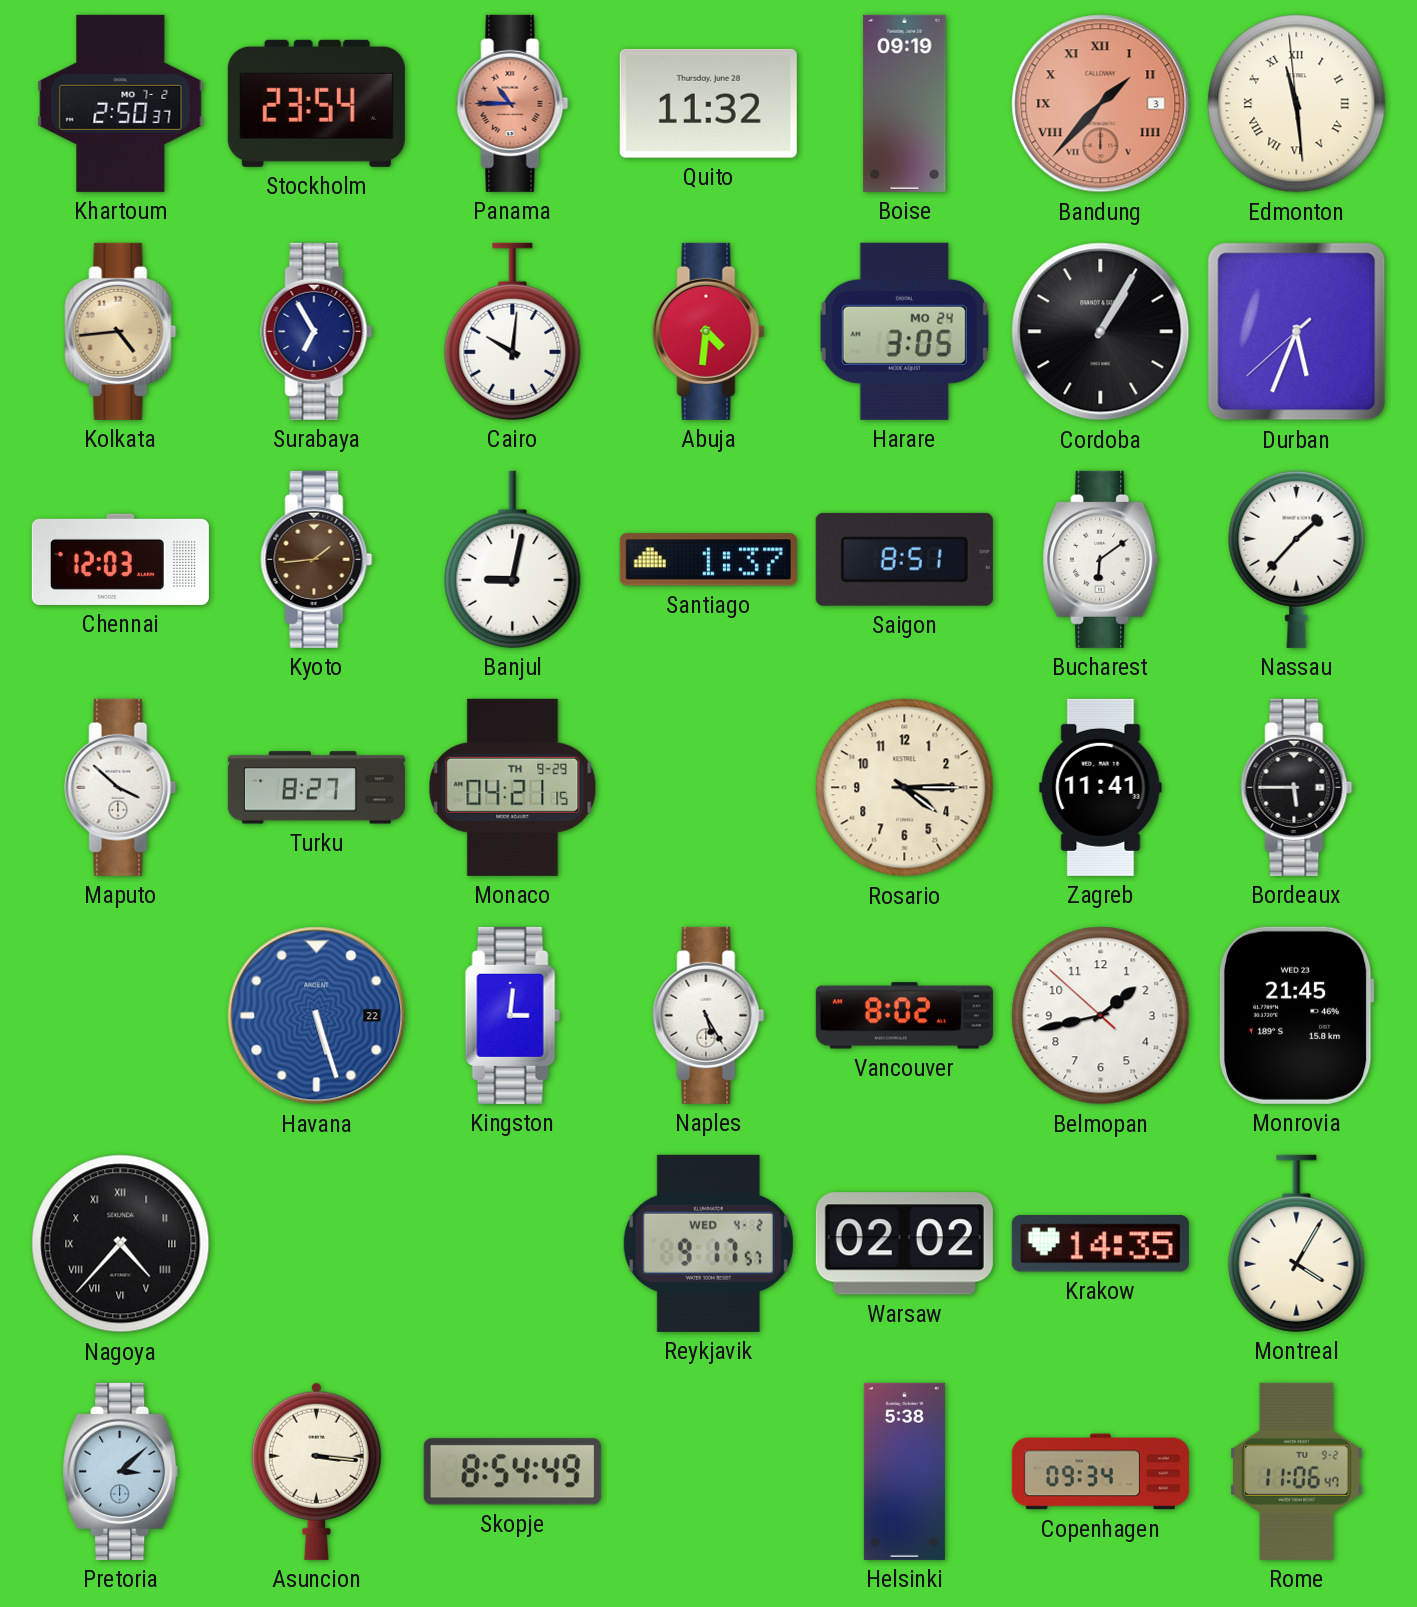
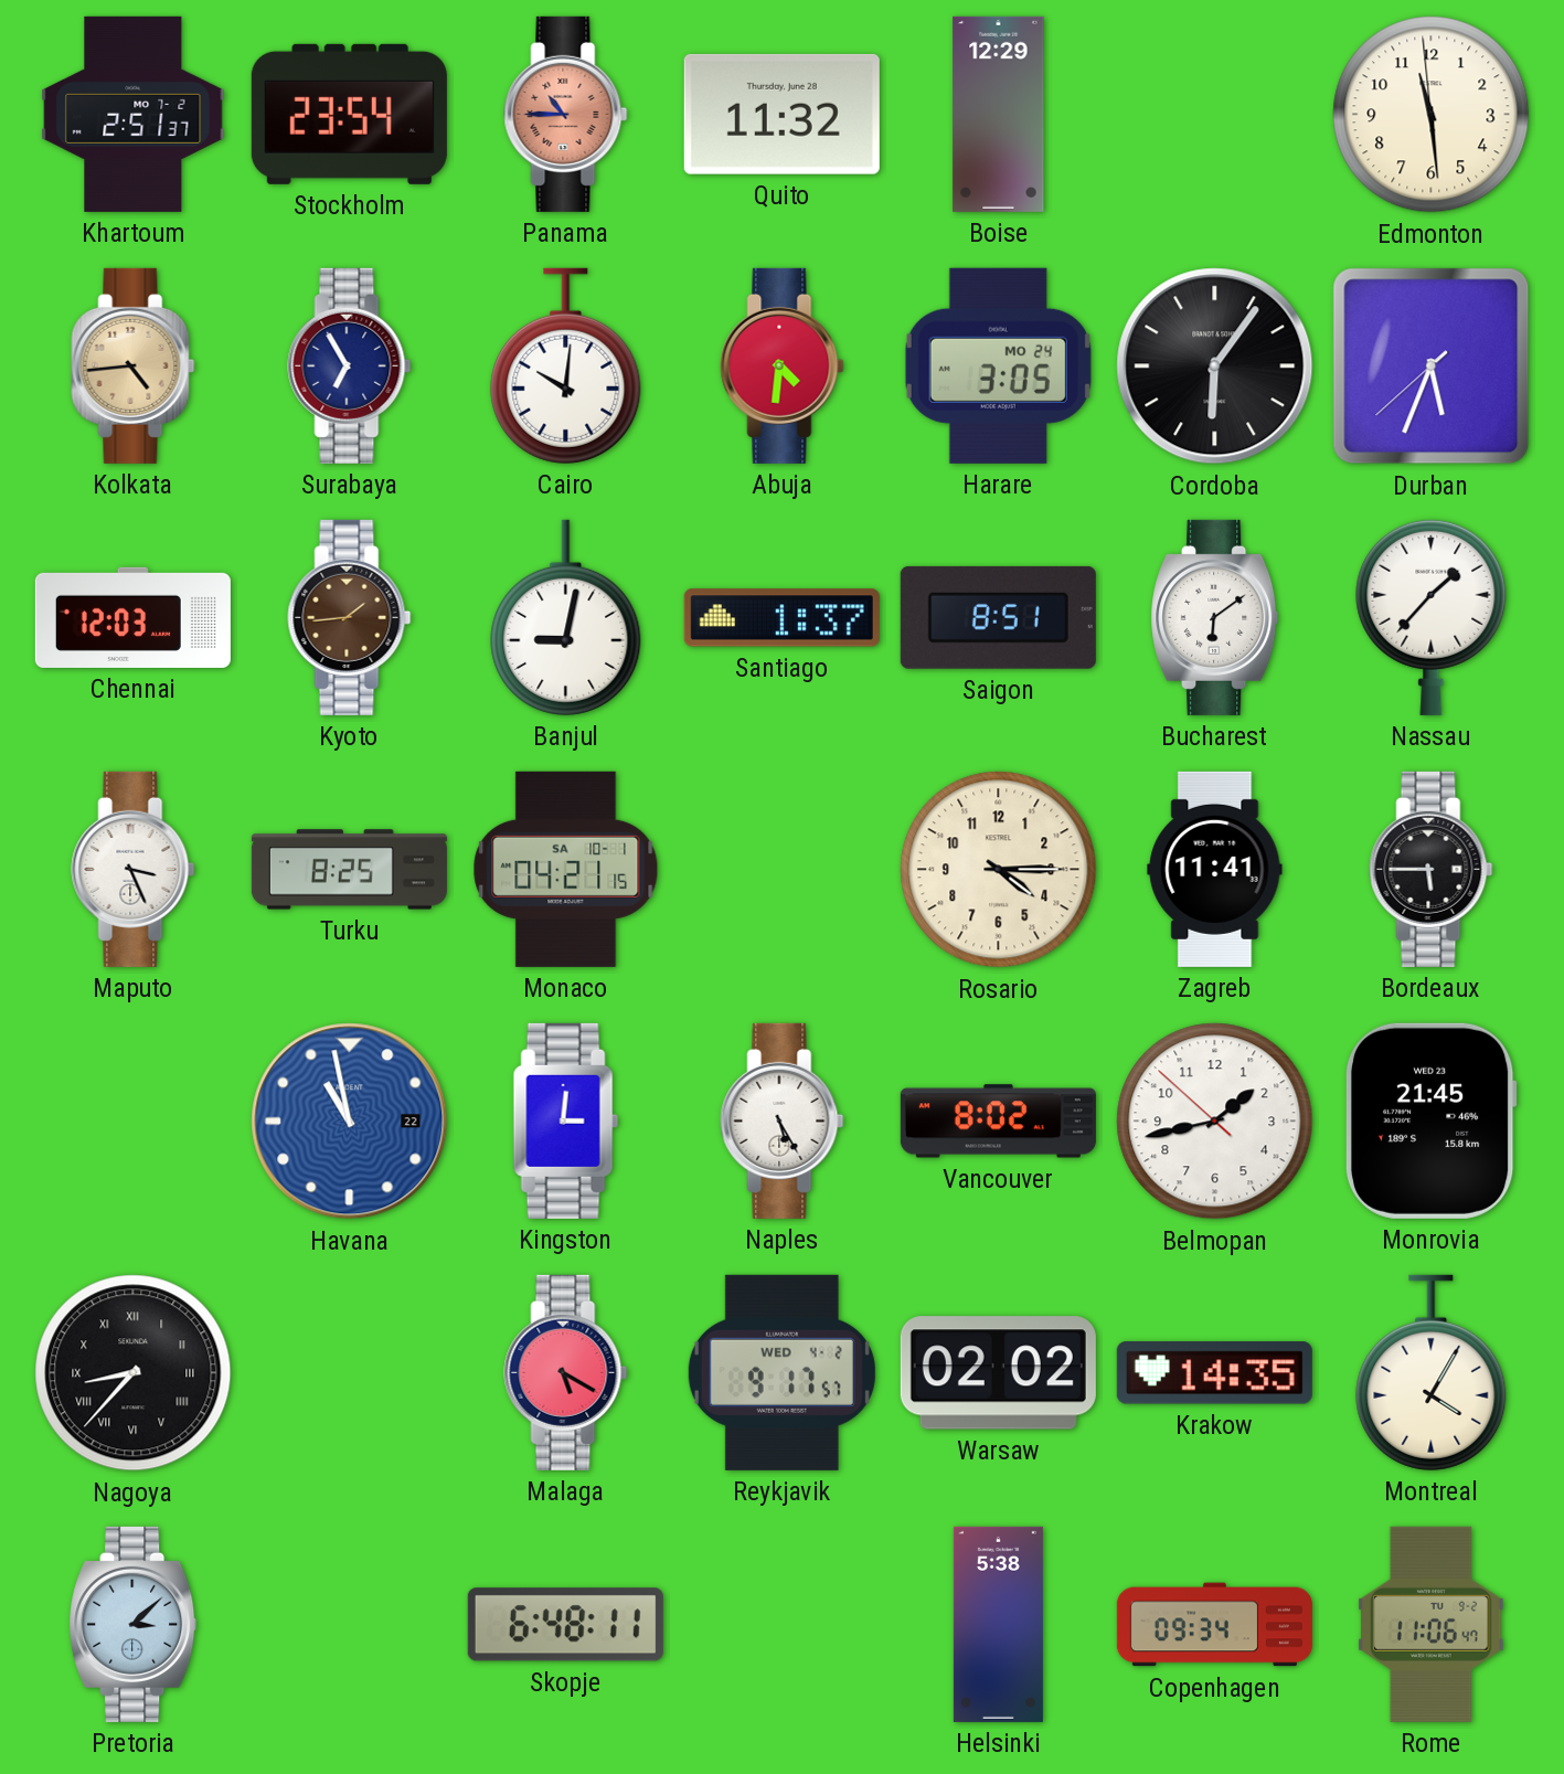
Khartoum: 2:50 -> 2:51
Boise: 09:19 -> 12:29
Bandung: 1:37 -> none
Edmonton numerals: Roman -> Arabic
Cordoba: 1:05 -> 6:06
Maputo: 3:52 -> 3:26
Turku: 8:27 -> 8:25
Monaco date: TH 9-29 -> SA 10-1
Havana: 5:27 -> 10:58
Nagoya: 4:37 -> 8:37
Malaga: none -> 5:20
Asuncion: 3:16 -> none
Skopje: 8:54 -> 6:48
